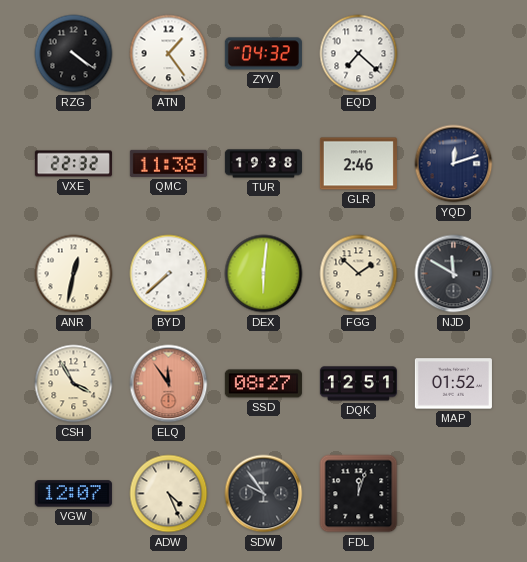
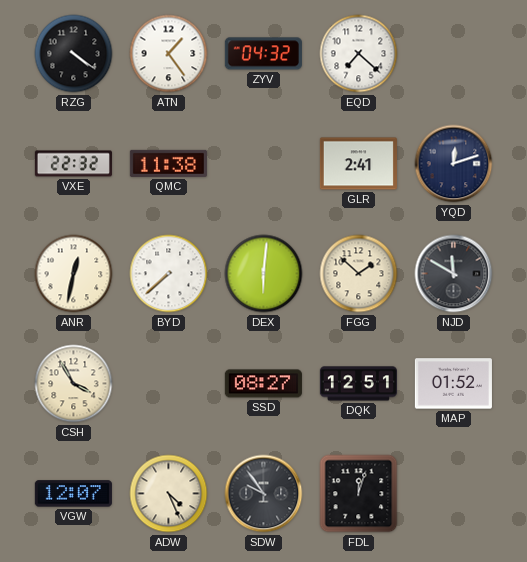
TUR: 19:38 -> none
GLR: 2:46 -> 2:41
ELQ: 11:54 -> none
